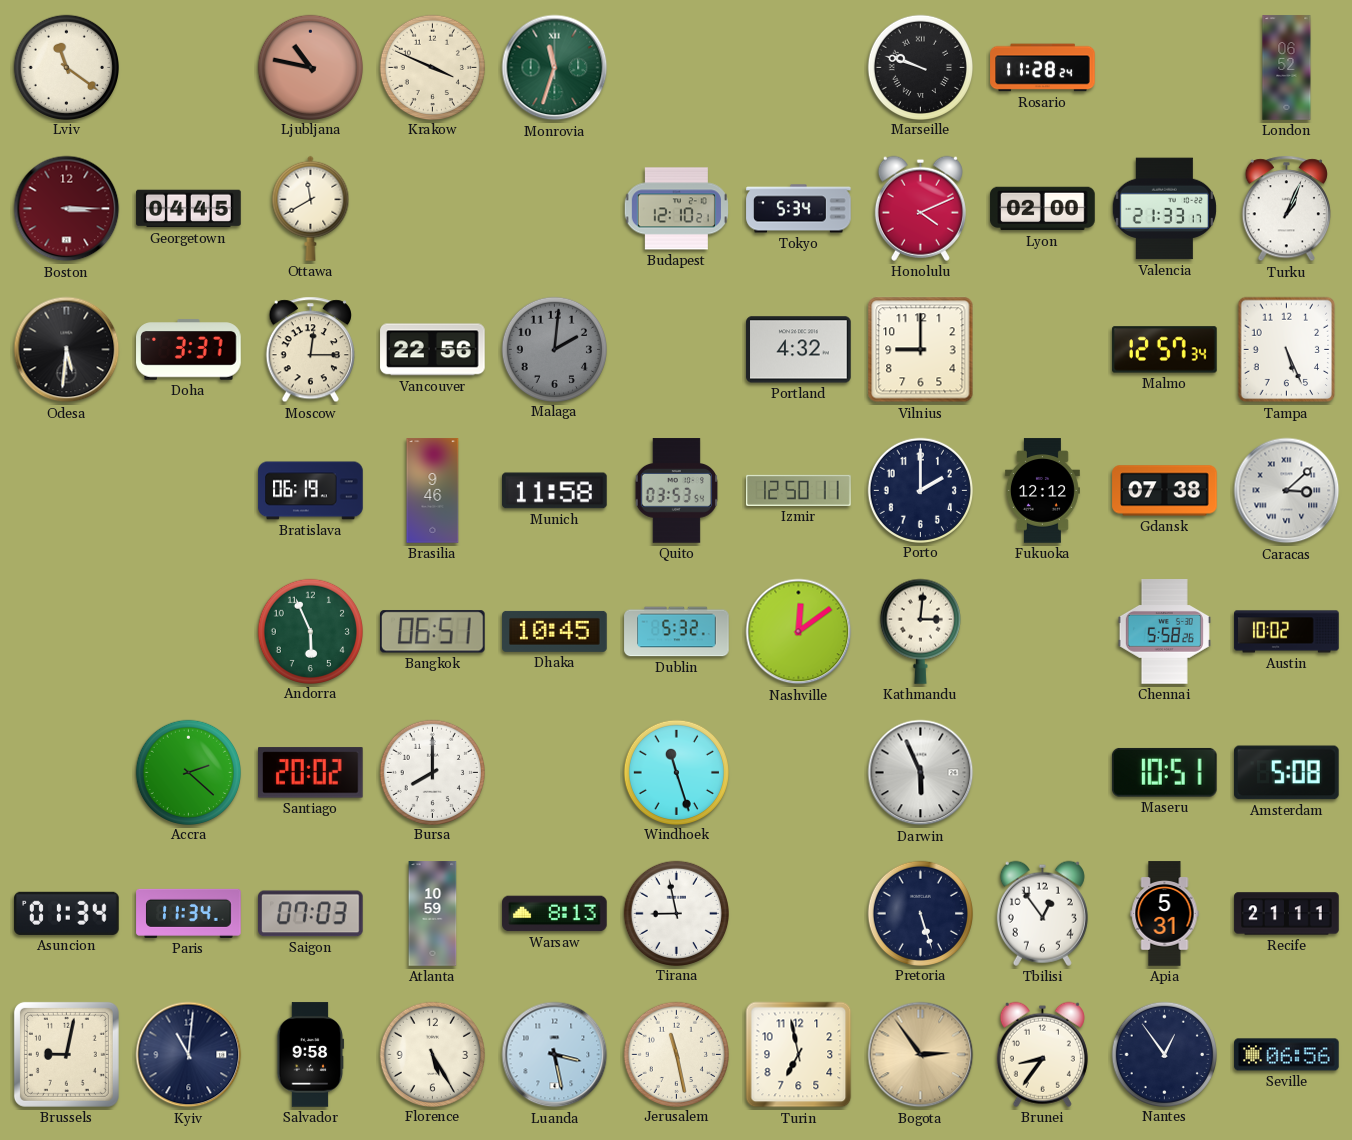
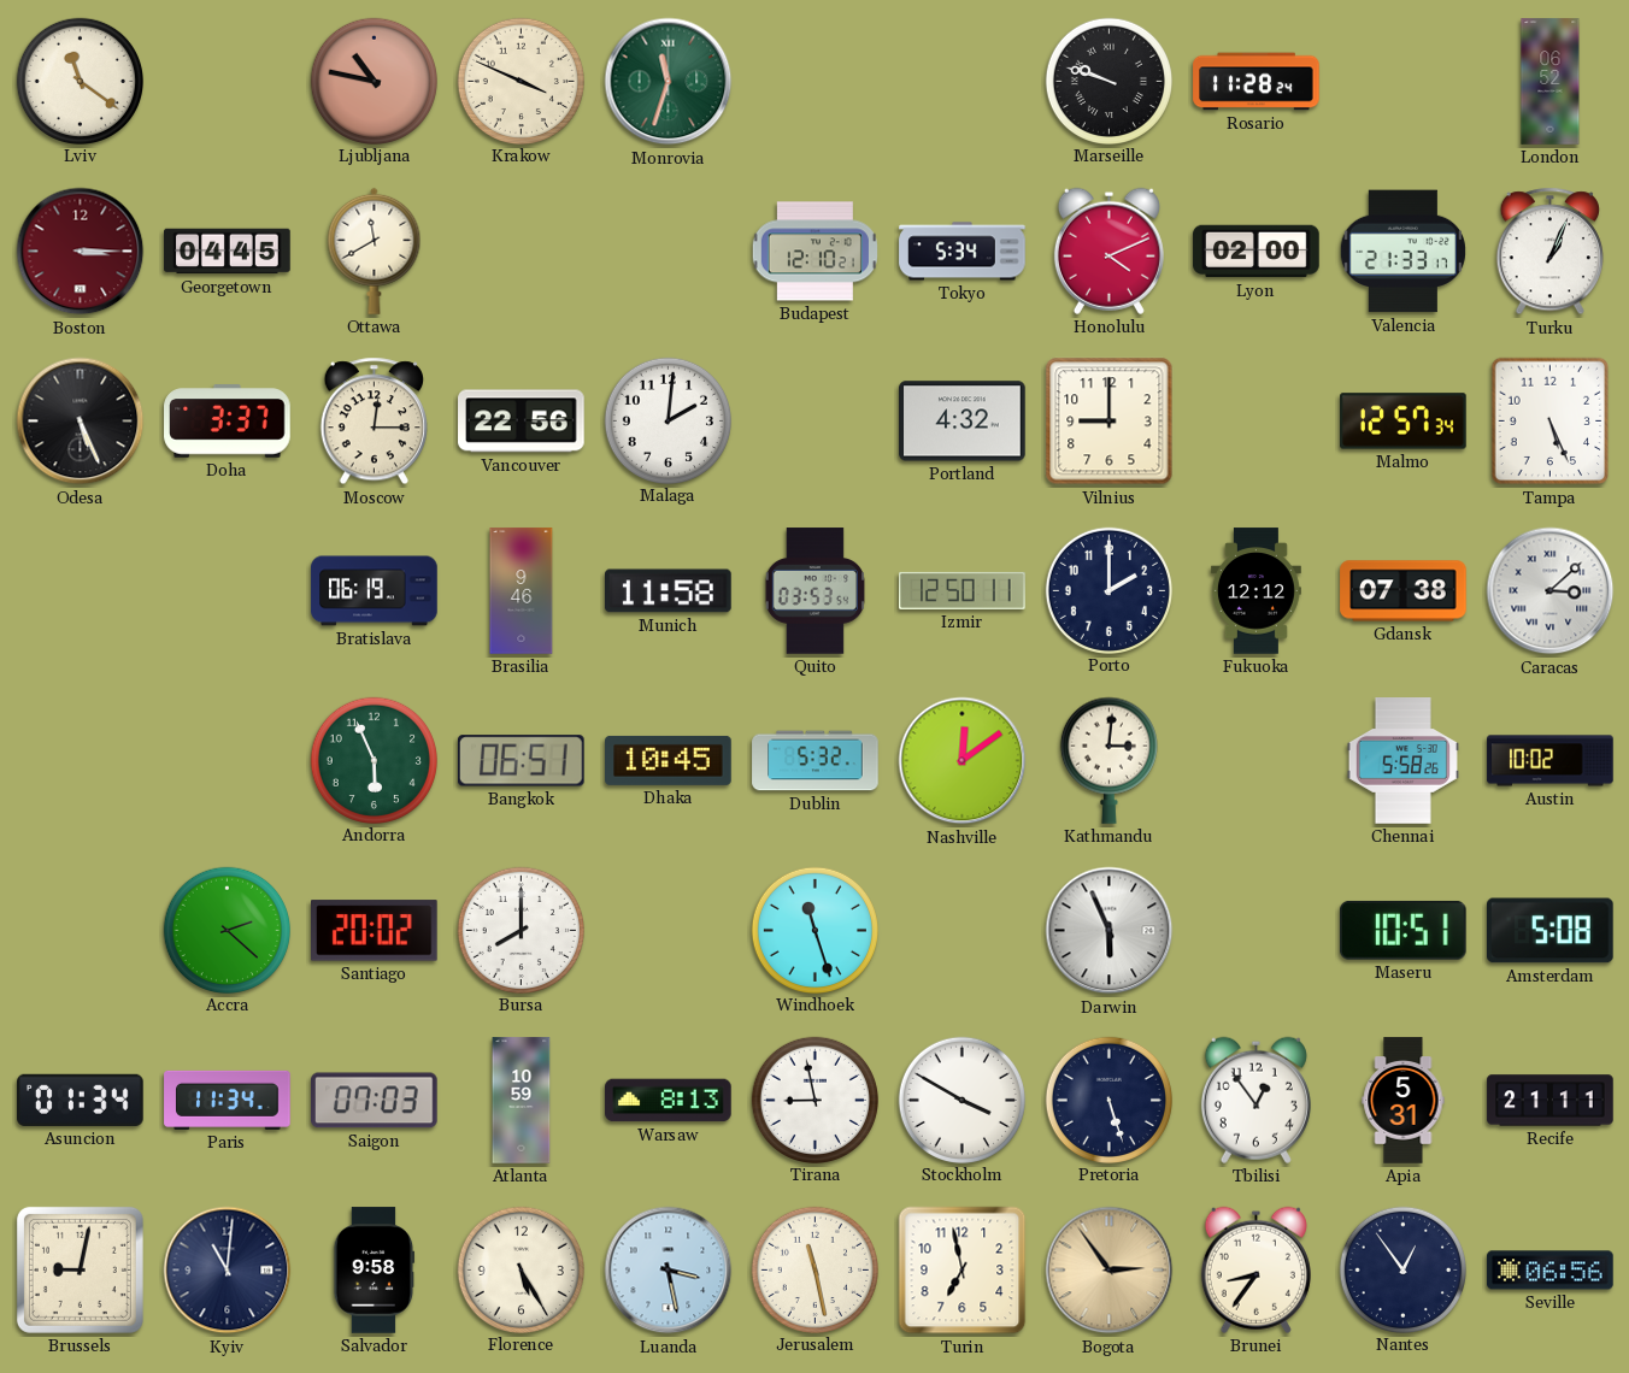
Odesa: 5:31 -> 5:26
Malaga dial: grey -> white
Stockholm: none -> 3:50
